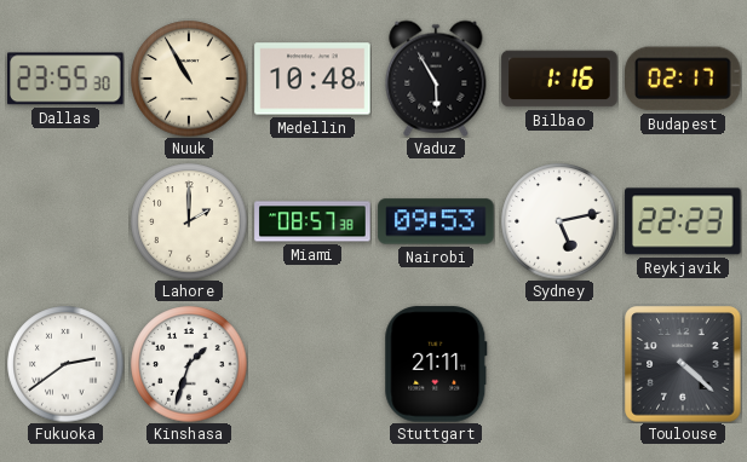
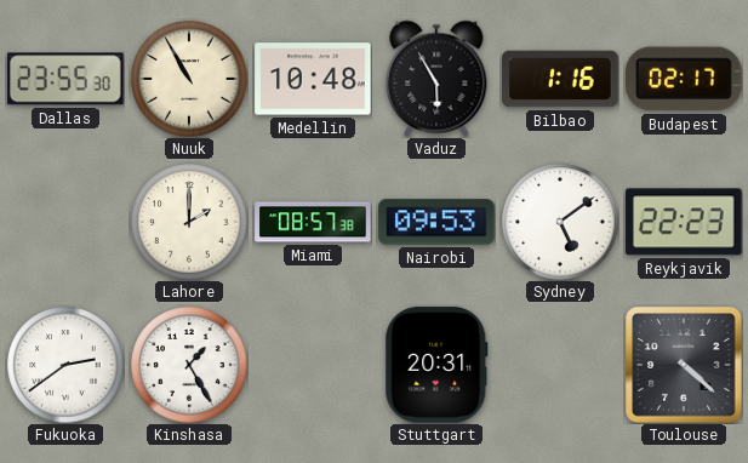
Sydney: 5:13 -> 5:09
Kinshasa: 1:33 -> 1:25
Stuttgart: 21:11 -> 20:31
